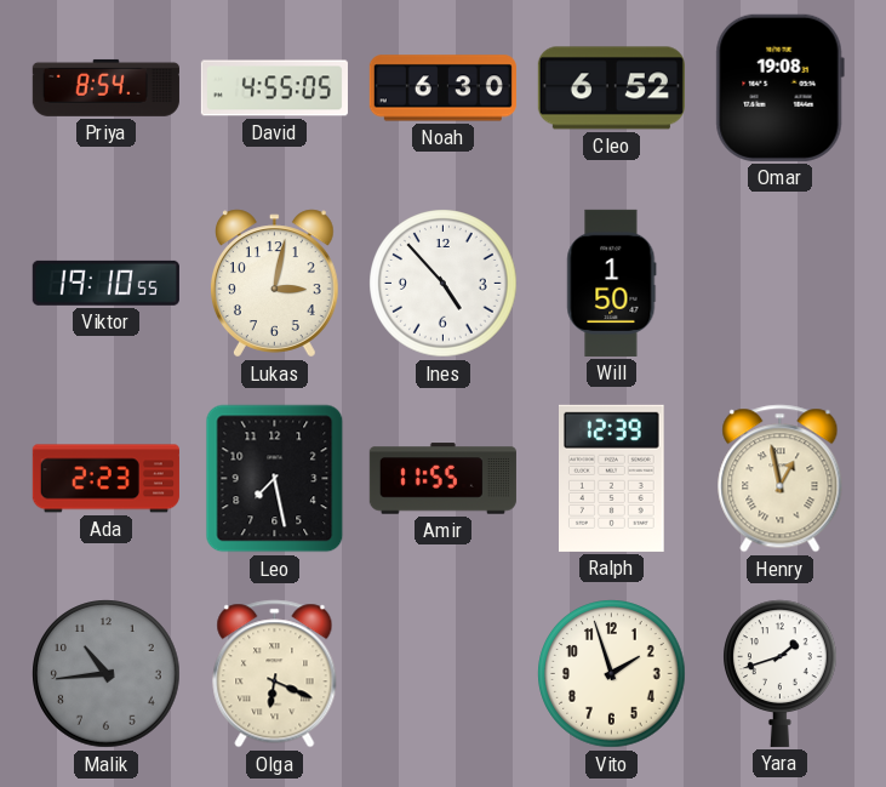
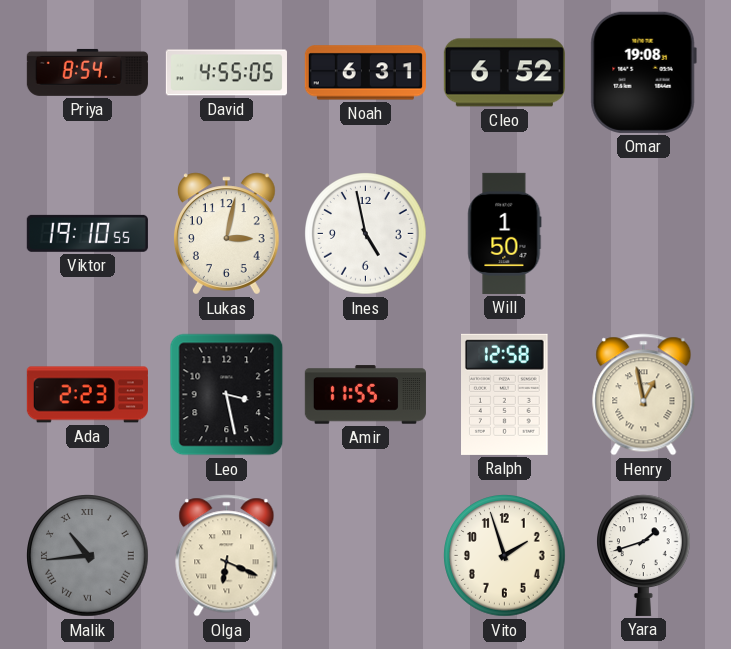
Noah: 6:30 -> 6:31
Ines: 4:53 -> 4:58
Leo: 7:28 -> 3:28
Ralph: 12:39 -> 12:58
Malik numerals: Arabic -> Roman
